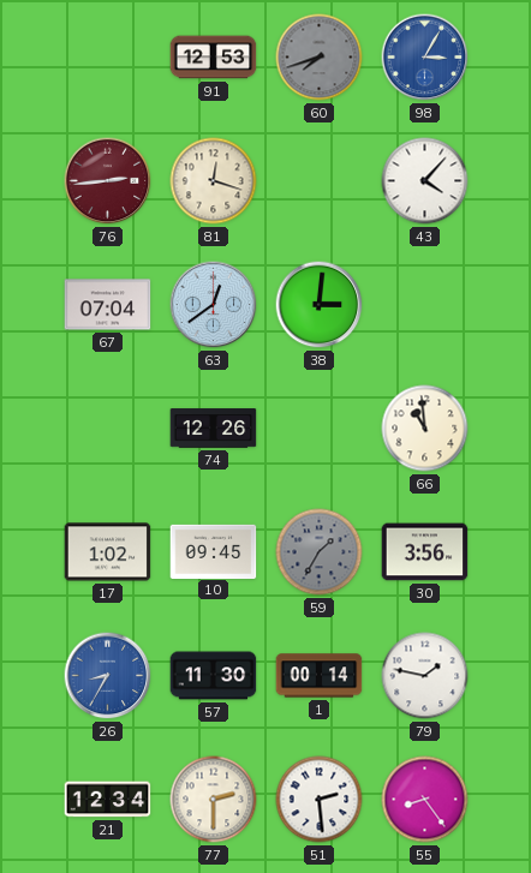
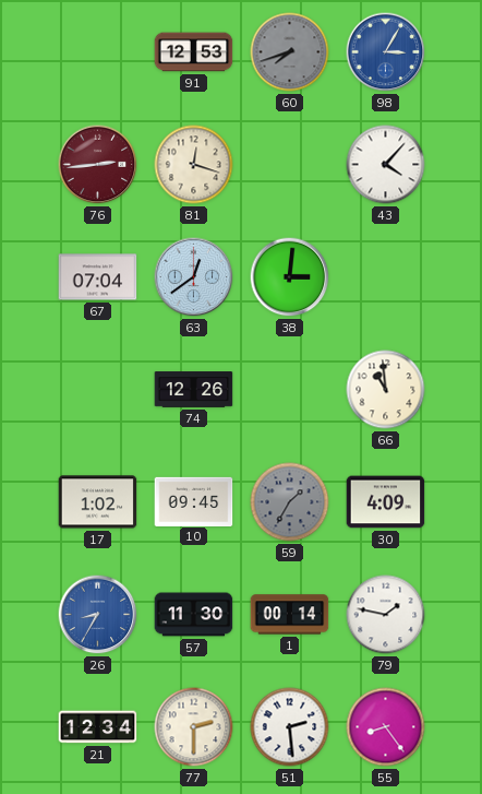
30: 3:56 -> 4:09
